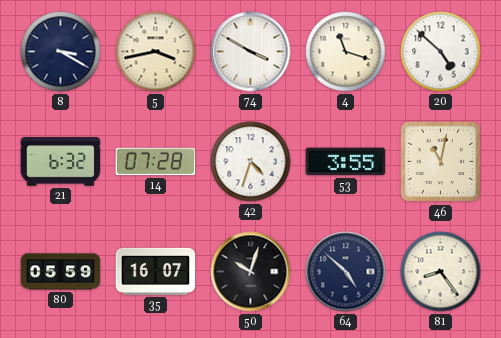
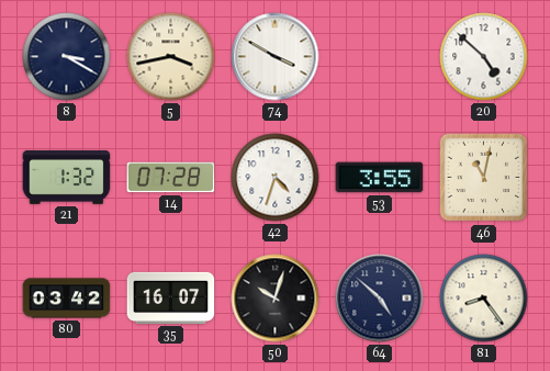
4: 11:18 -> none
21: 6:32 -> 1:32
80: 05:59 -> 03:42
